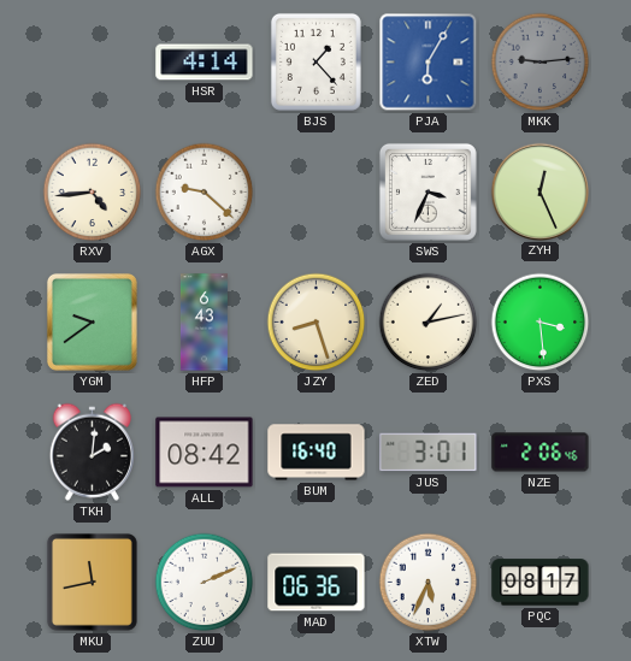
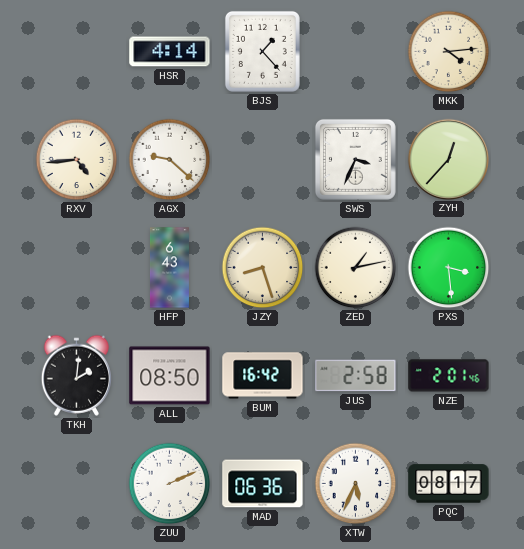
PJA: 6:05 -> none
MKK: 9:14 -> 4:14
MKK dial: grey -> cream
ZYH: 12:26 -> 12:37
YGM: 9:39 -> none
ALL: 08:42 -> 08:50
BUM: 16:40 -> 16:42
JUS: 3:01 -> 2:58
NZE: 2:06 -> 2:01
MKU: 11:43 -> none
